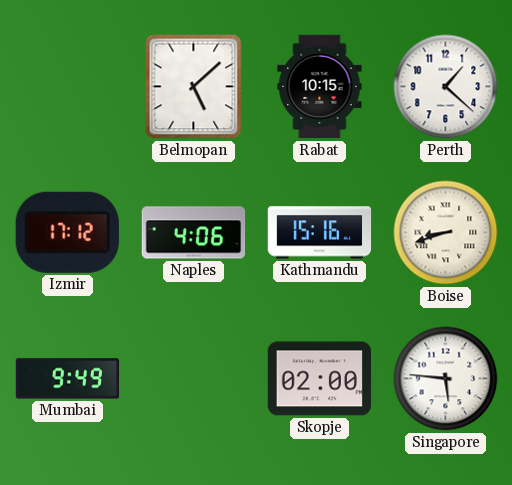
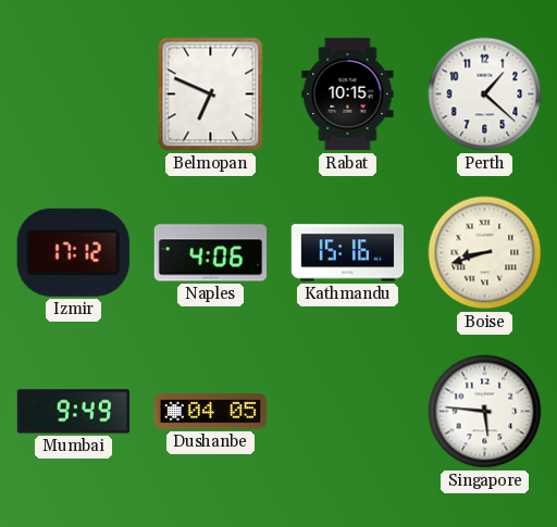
Belmopan: 5:08 -> 6:49
Dushanbe: none -> 04:05
Skopje: 02:00 -> none
